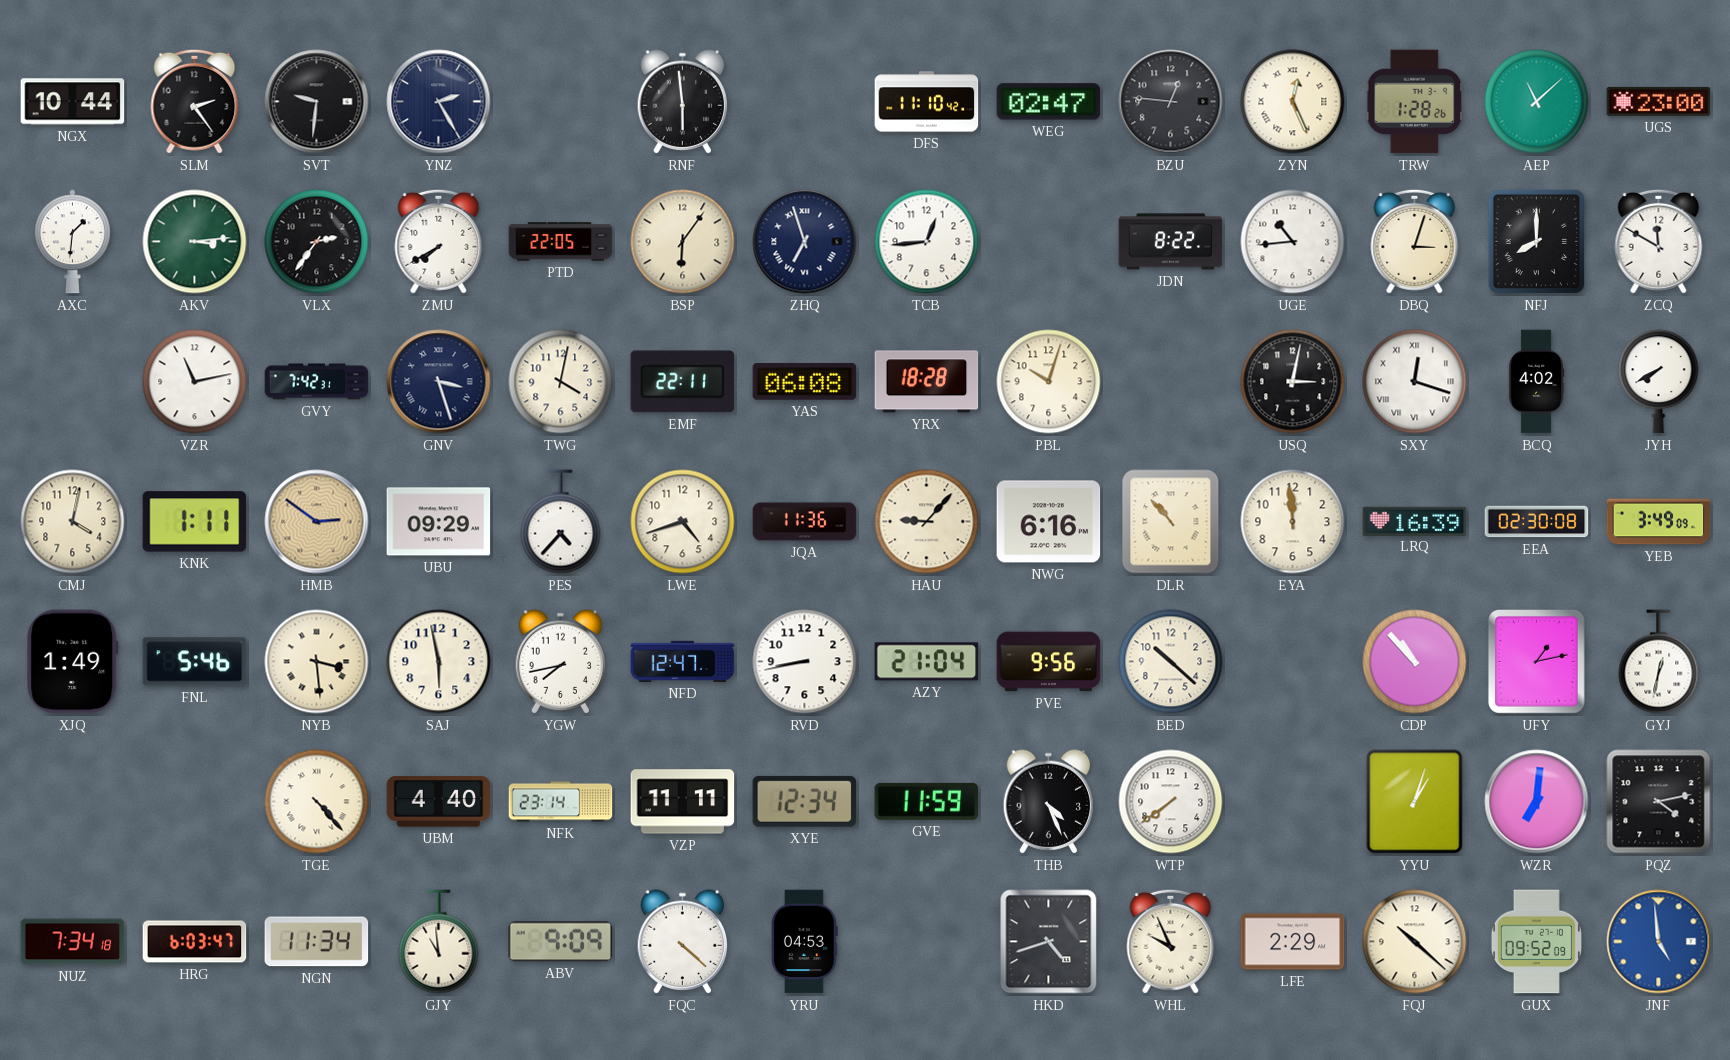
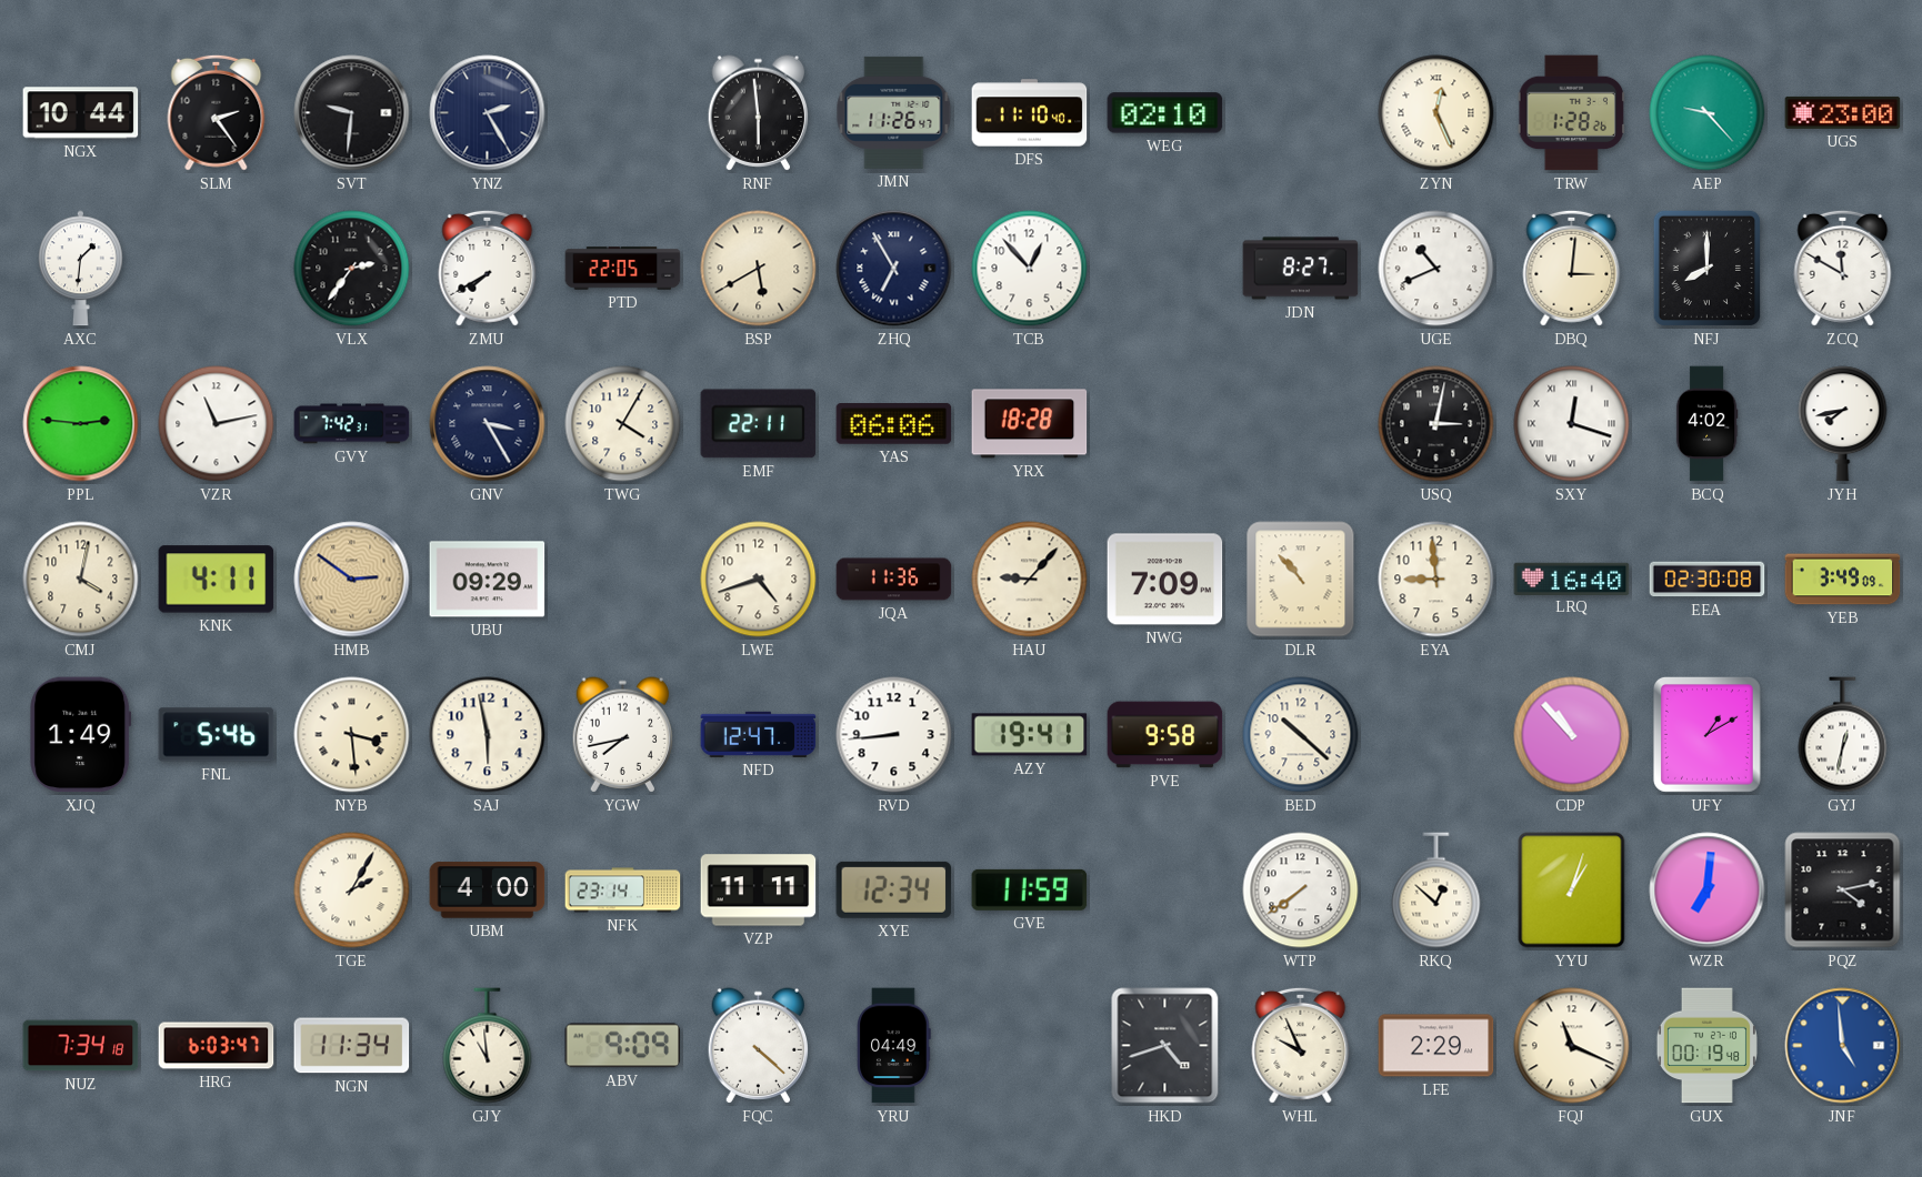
JMN: none -> 11:26
DFS: 11:10:42 -> 11:10:40
WEG: 02:47 -> 02:10
BZU: 12:46 -> none
AEP: 11:08 -> 9:23
AKV: 3:14 -> none
BSP: 6:06 -> 5:40
ZHQ: 6:57 -> 6:55
TCB: 12:44 -> 12:53
JDN: 8:22 -> 8:27
UGE: 10:44 -> 10:41
DBQ: 3:03 -> 3:01
PPL: none -> 2:46
GNV: 3:27 -> 3:25
TWG: 4:02 -> 4:05
YAS: 06:08 -> 06:06
PBL: 10:03 -> none
JYH: 7:40 -> 7:43
KNK: 1:11 -> 4:11
PES: 4:37 -> none
NWG: 6:16 -> 7:09
EYA: 11:59 -> 8:59
LRQ: 16:39 -> 16:40
RVD: 8:43 -> 8:44
AZY: 21:04 -> 19:41
PVE: 9:56 -> 9:58
UFY: 1:13 -> 1:10
TGE: 4:23 -> 2:05
UBM: 4:40 -> 4:00
THB: 4:26 -> none
RKQ: none -> 12:52
YRU: 04:53 -> 04:49
FQJ: 10:22 -> 11:19
GUX: 09:52 -> 00:19
